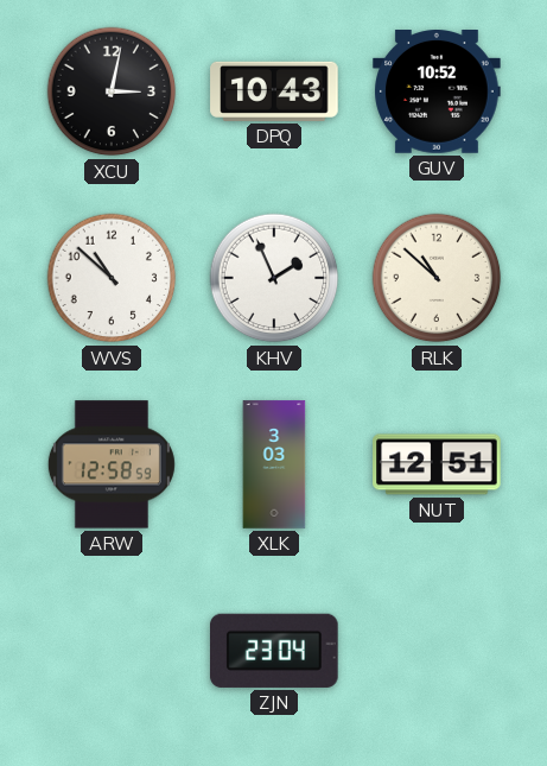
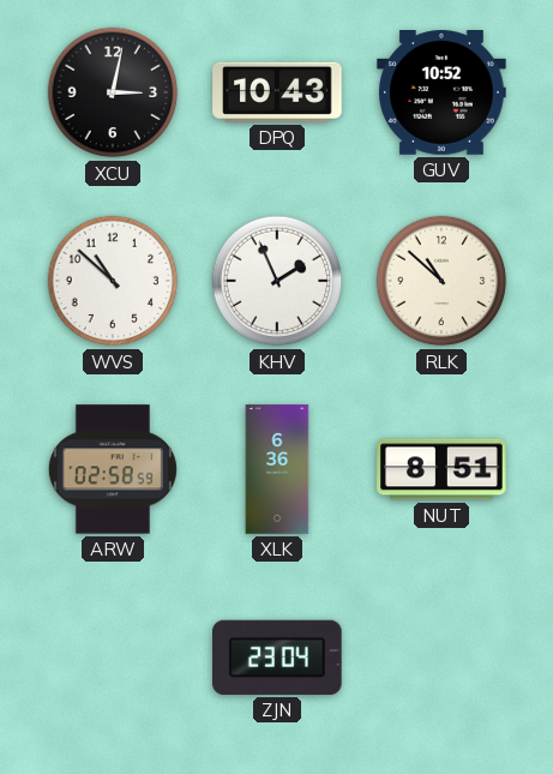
ARW: 12:58 -> 02:58
XLK: 3:03 -> 6:36
NUT: 12:51 -> 8:51
